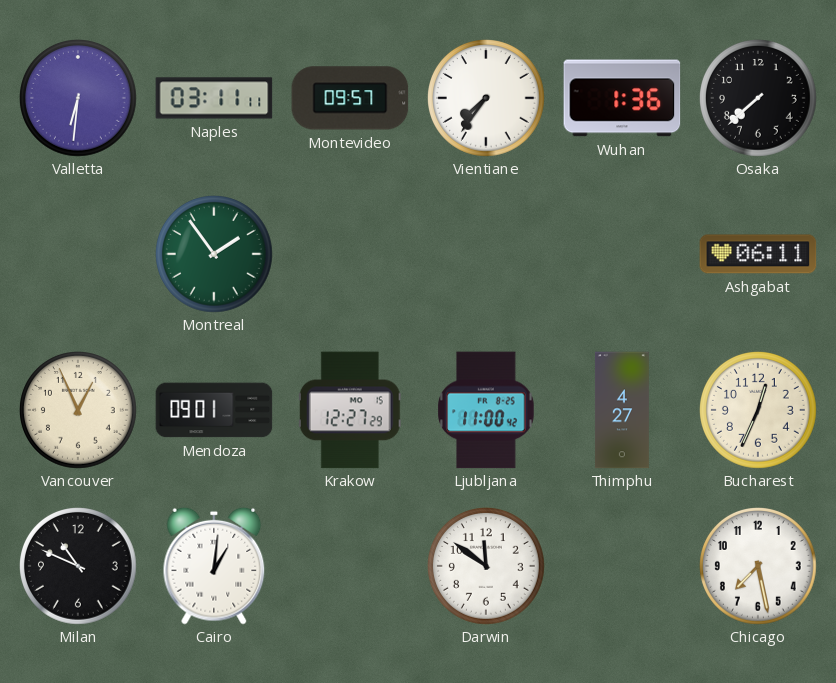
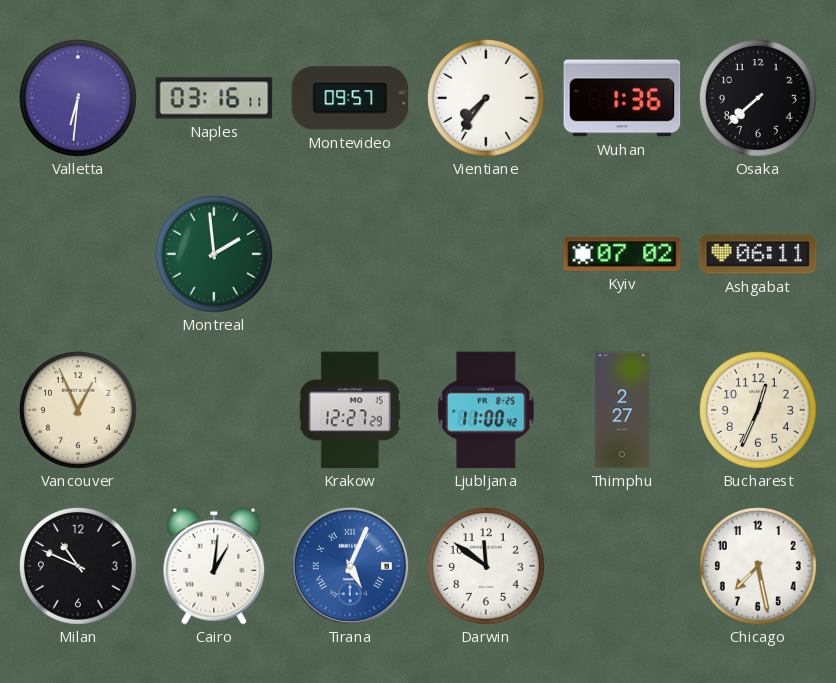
Naples: 03:11 -> 03:16
Montreal: 1:54 -> 1:59
Kyiv: none -> 07:02
Mendoza: 09:01 -> none
Thimphu: 4:27 -> 2:27
Tirana: none -> 5:04
